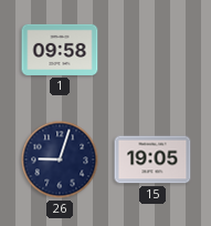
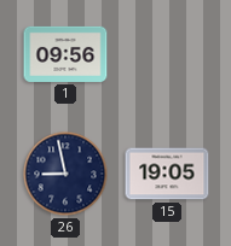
1: 09:58 -> 09:56
26: 9:03 -> 8:58
